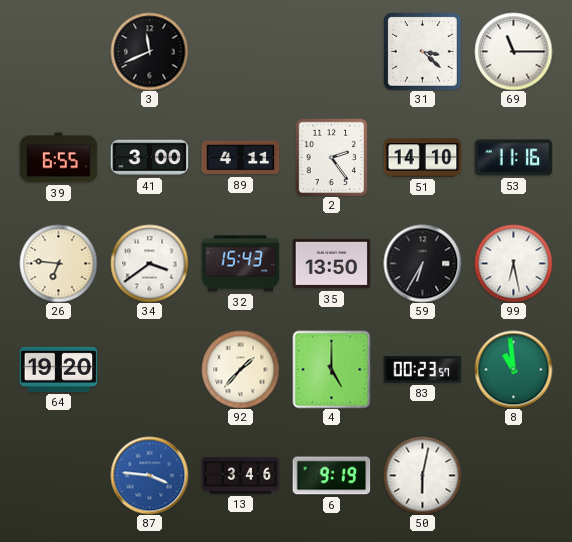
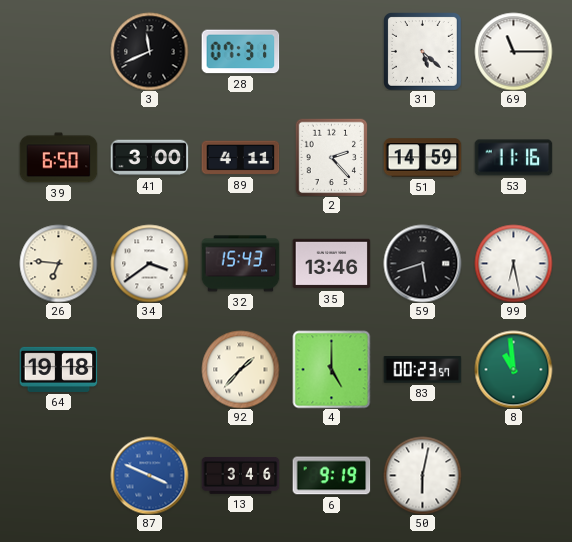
28: none -> 07:31
31: 3:22 -> 5:22
39: 6:55 -> 6:50
2: 2:24 -> 2:23
51: 14:10 -> 14:59
35: 13:50 -> 13:46
59: 6:35 -> 5:42
64: 19:20 -> 19:18
87: 3:46 -> 3:49
